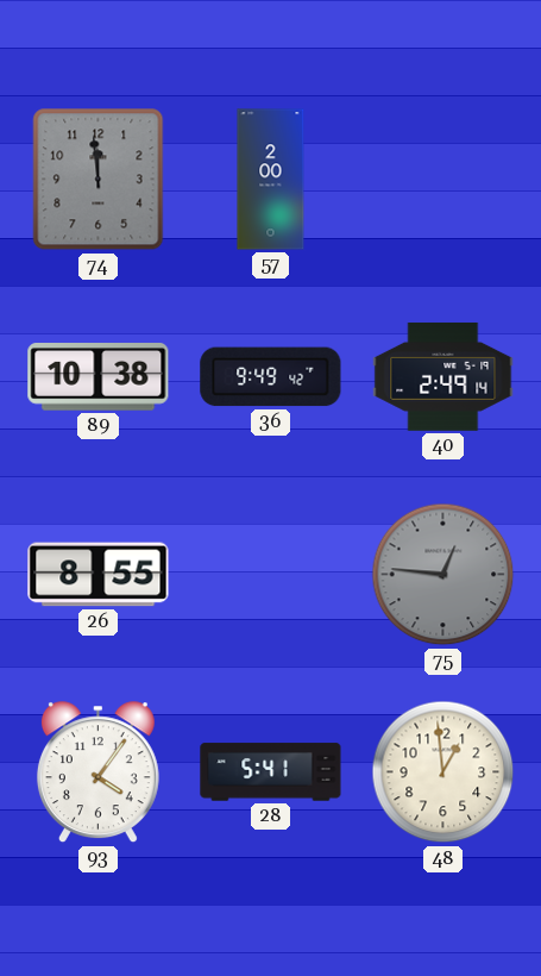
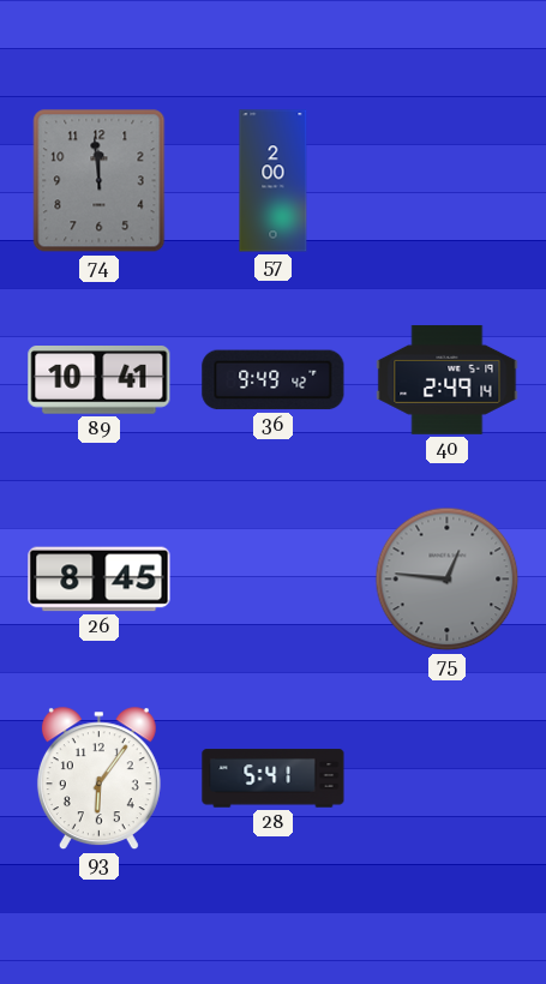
89: 10:38 -> 10:41
26: 8:55 -> 8:45
93: 4:06 -> 6:06
48: 12:59 -> none
